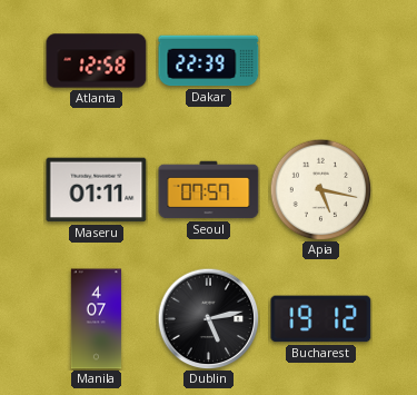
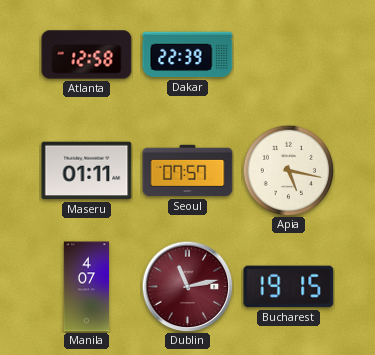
Dublin: 5:13 -> 11:13
Dublin dial: black -> burgundy
Bucharest: 19:12 -> 19:15
